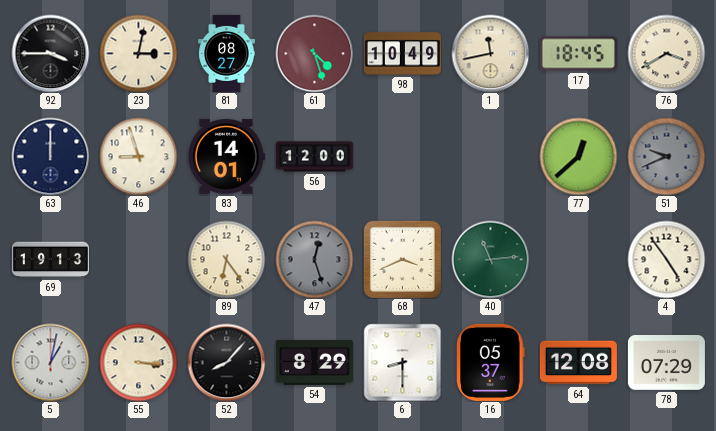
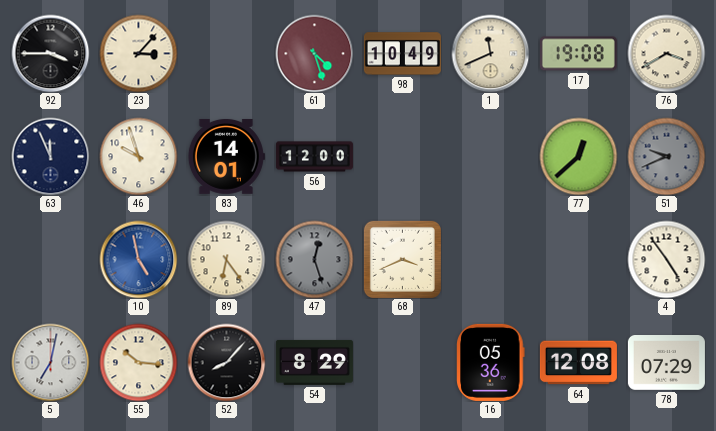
23: 3:02 -> 3:07
81: 08:27 -> none
1: 11:43 -> 11:41
17: 18:45 -> 19:08
63: 12:00 -> 11:56
46: 8:57 -> 9:57
69: 19:13 -> none
10: none -> 4:58
40: 11:14 -> none
5: 1:02 -> 7:02
55: 3:16 -> 10:16
6: 8:30 -> none
16: 05:37 -> 05:36
